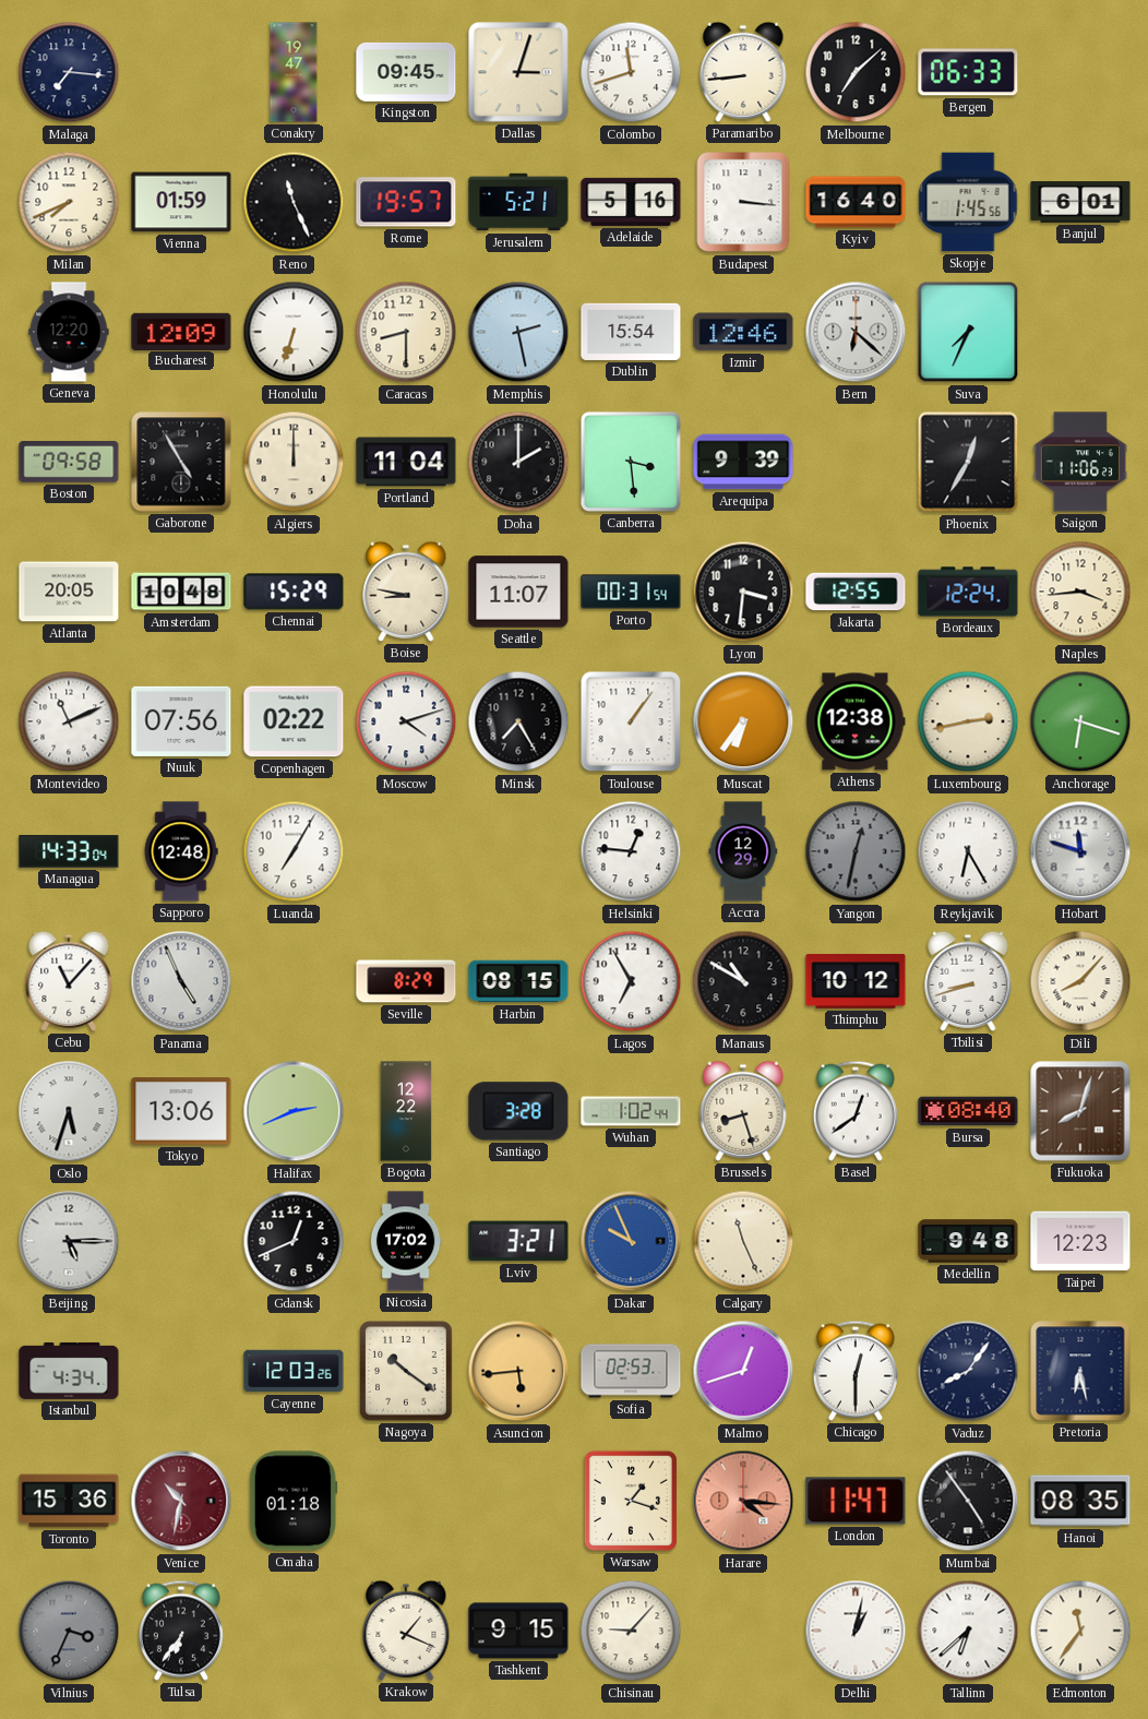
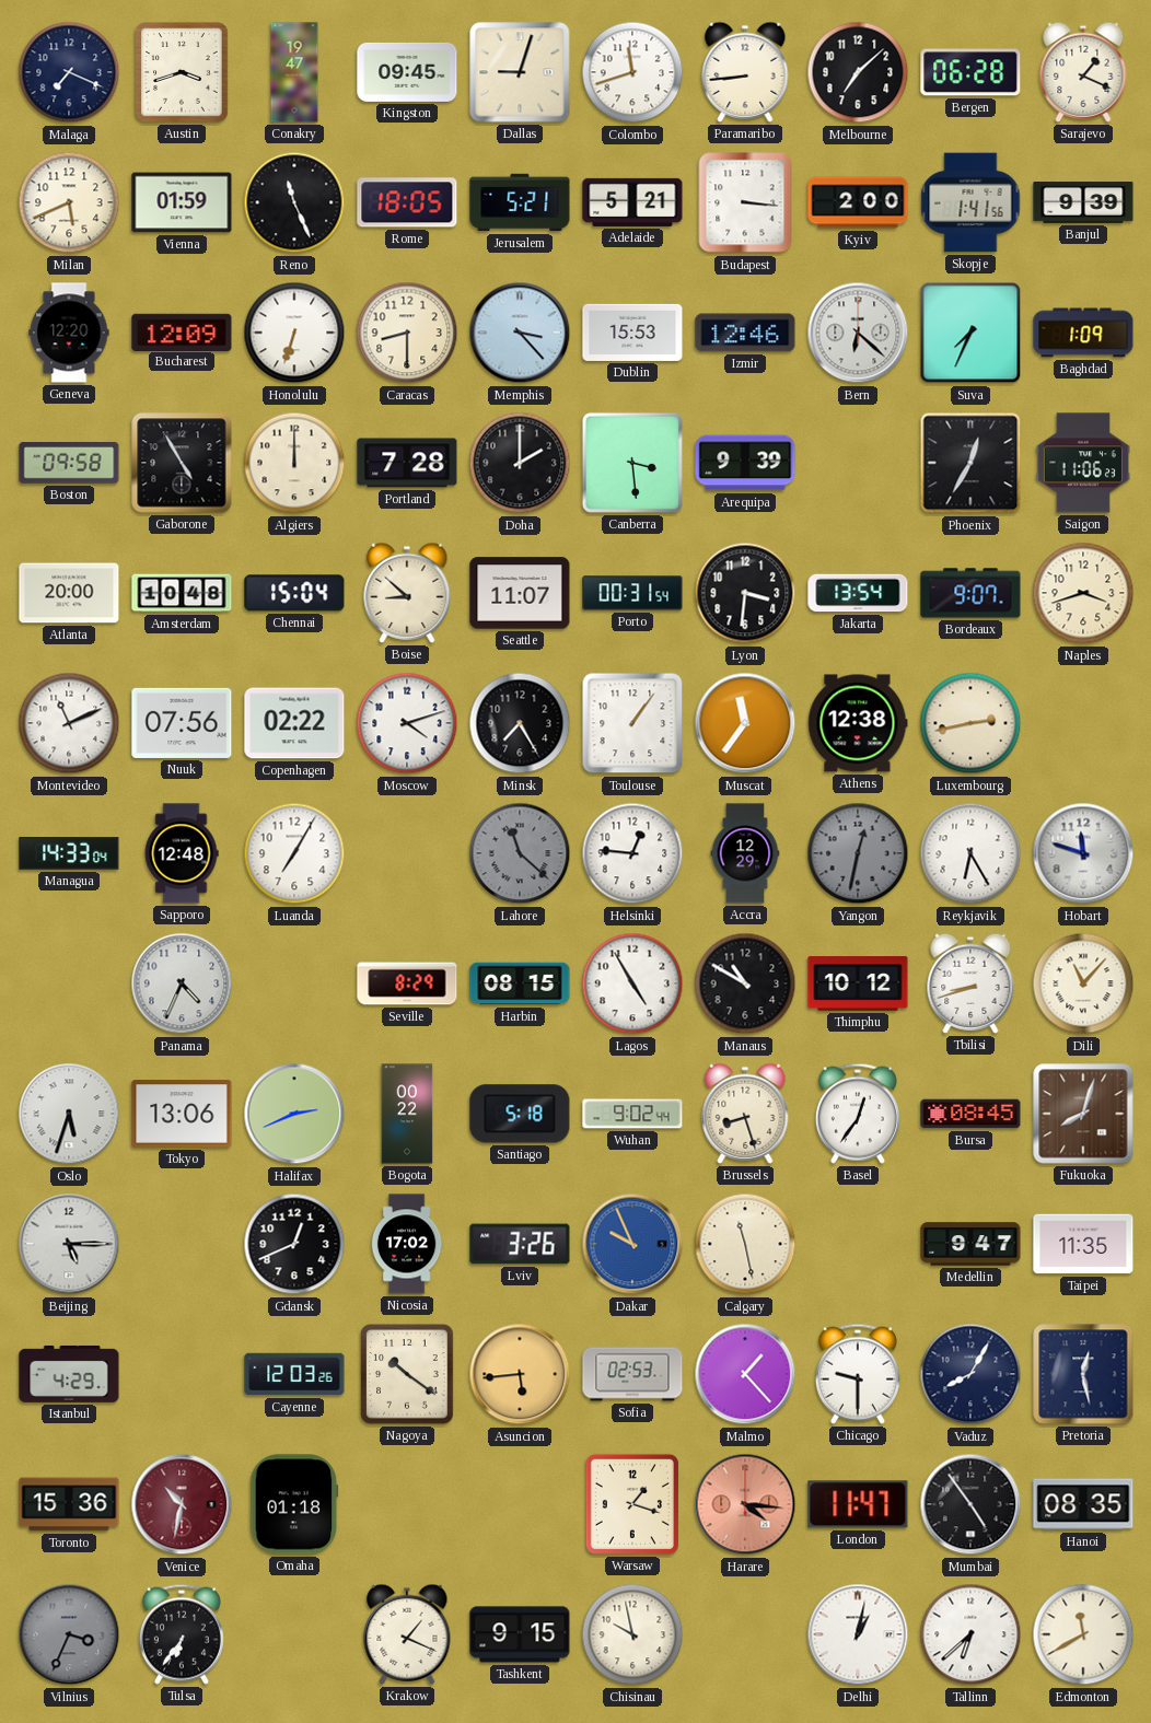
Malaga: 7:16 -> 7:19
Austin: none -> 3:42
Dallas: 3:03 -> 9:03
Bergen: 06:33 -> 06:28
Sarajevo: none -> 1:19
Milan: 7:41 -> 5:41
Rome: 19:57 -> 18:05
Adelaide: 5:16 -> 5:21
Kyiv: 16:40 -> 2:00
Skopje: 1:45 -> 1:41
Banjul: 6:01 -> 9:39
Memphis: 2:28 -> 3:23
Dublin: 15:54 -> 15:53
Baghdad: none -> 1:09
Portland: 11:04 -> 7:28
Atlanta: 20:05 -> 20:00
Chennai: 15:29 -> 15:04
Boise: 8:47 -> 8:52
Jakarta: 12:55 -> 13:54
Bordeaux: 12:24 -> 9:07
Naples: 3:44 -> 3:42
Muscat: 6:36 -> 11:36
Anchorage: 6:18 -> none
Lahore: none -> 11:22
Cebu: 11:07 -> none
Panama: 4:56 -> 4:34
Lagos: 6:55 -> 4:55
Dili: 8:07 -> 11:07
Bogota: 12:22 -> 00:22
Santiago: 3:28 -> 5:18
Wuhan: 1:02 -> 9:02
Basel: 12:39 -> 12:36
Bursa: 08:40 -> 08:45
Lviv: 3:21 -> 3:26
Calgary: 11:26 -> 11:28
Medellin: 9:48 -> 9:47
Taipei: 12:23 -> 11:35
Istanbul: 4:34 -> 4:29
Malmo: 12:42 -> 1:23
Chicago: 12:30 -> 9:30
Vaduz: 8:06 -> 8:05
Pretoria: 6:28 -> 12:28
Chisinau: 9:07 -> 9:58
Edmonton: 11:36 -> 11:40
